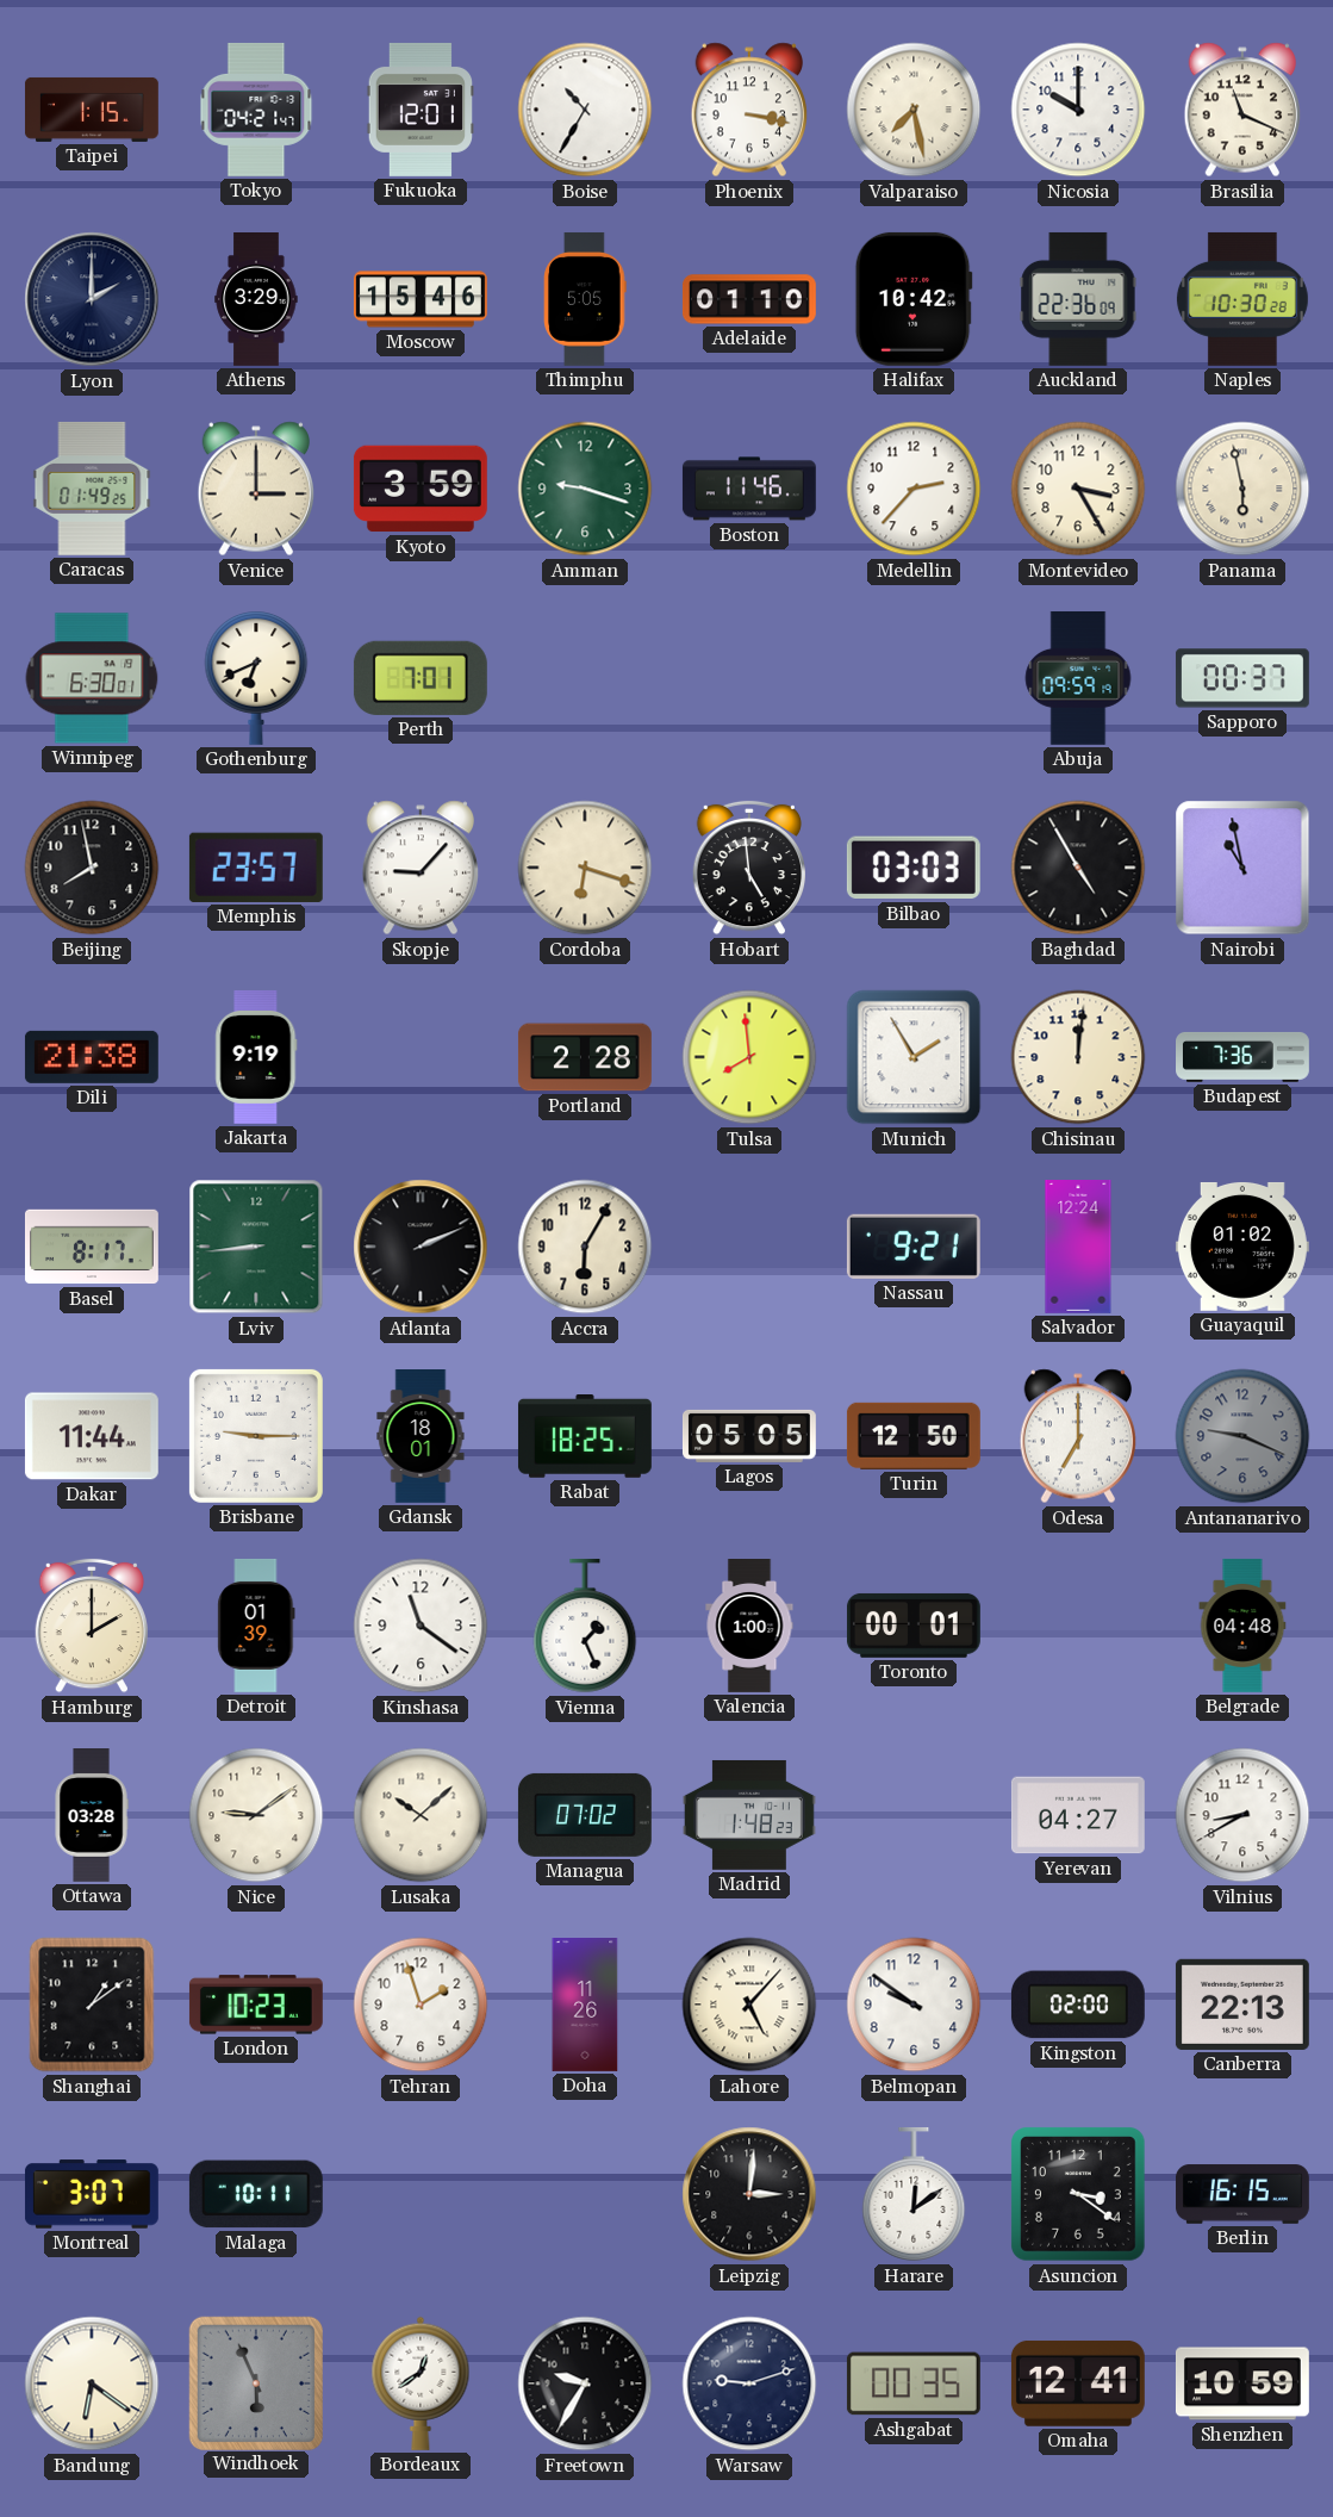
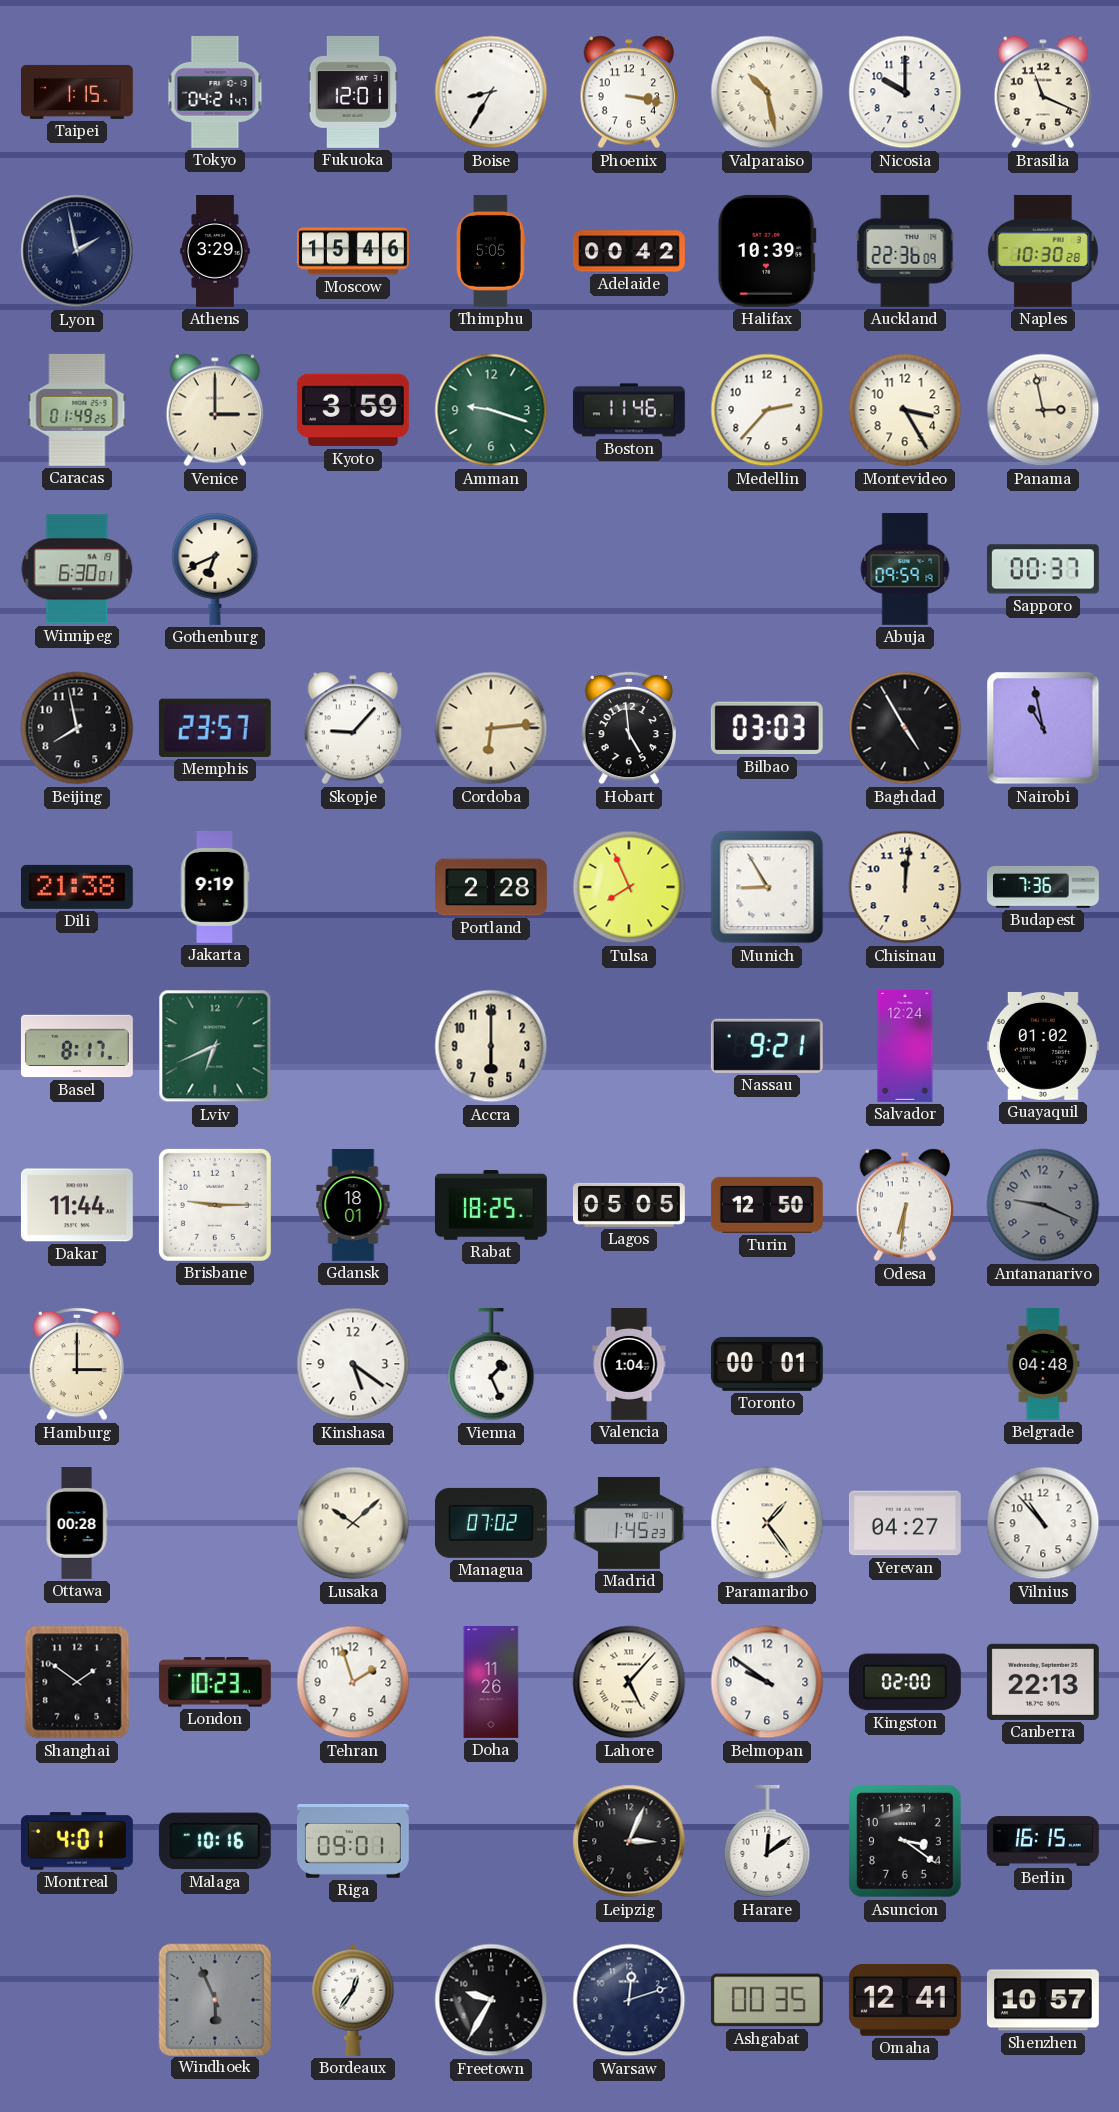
Boise: 10:35 -> 8:35
Valparaiso: 7:28 -> 10:28
Lyon: 2:00 -> 1:58
Adelaide: 01:10 -> 00:42
Halifax: 10:42 -> 10:39
Panama: 5:58 -> 2:58
Perth: 7:01 -> none
Cordoba: 6:18 -> 6:14
Tulsa: 7:59 -> 7:56
Munich: 1:55 -> 8:55
Lviv: 8:44 -> 6:41
Atlanta: 2:11 -> none
Accra: 6:05 -> 6:00
Odesa: 7:00 -> 6:31
Hamburg: 2:00 -> 3:00
Detroit: 01:39 -> none
Kinshasa: 11:21 -> 5:21
Valencia: 1:00 -> 1:04
Ottawa: 03:28 -> 00:28
Nice: 9:09 -> none
Madrid: 1:48 -> 1:45
Paramaribo: none -> 1:24
Vilnius: 8:40 -> 10:53
Shanghai: 1:09 -> 1:51
Montreal: 3:07 -> 4:01
Malaga: 10:11 -> 10:16
Riga: none -> 09:01
Leipzig: 3:01 -> 3:04
Bandung: 6:21 -> none
Bordeaux: 12:39 -> 12:36
Warsaw: 9:12 -> 12:12
Shenzhen: 10:59 -> 10:57
